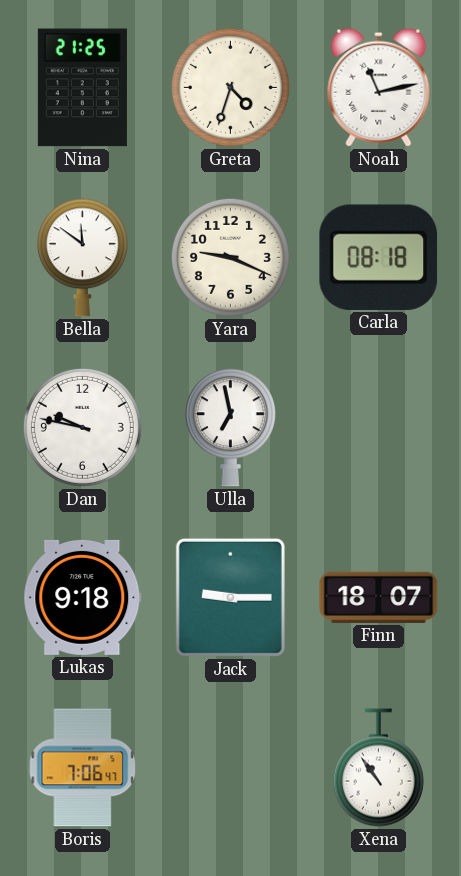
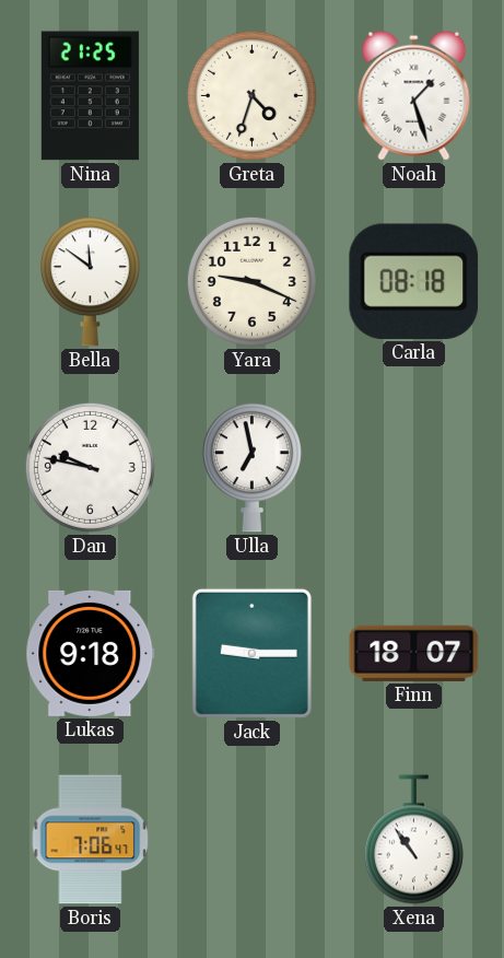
Noah: 11:13 -> 1:27
